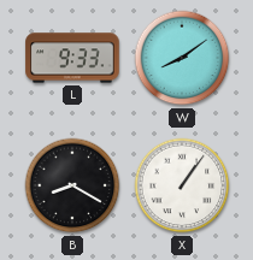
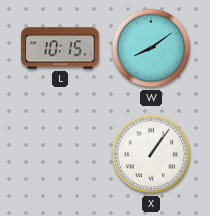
L: 9:33 -> 10:15
B: 8:20 -> none
